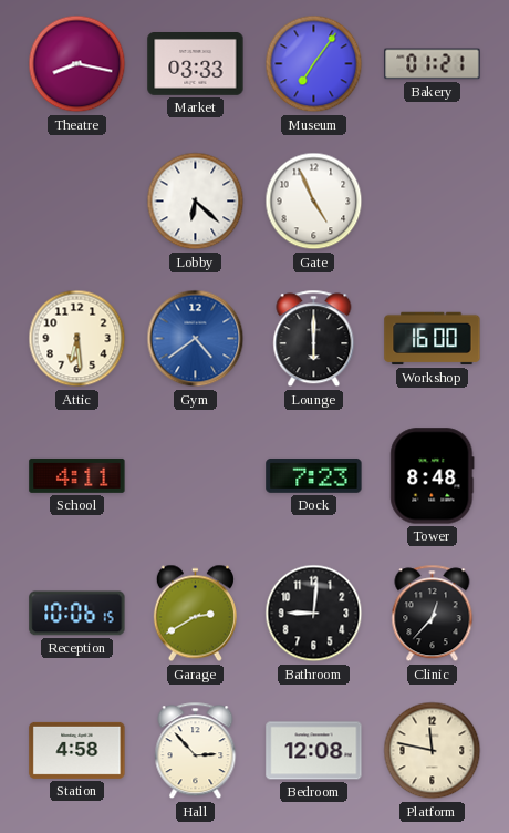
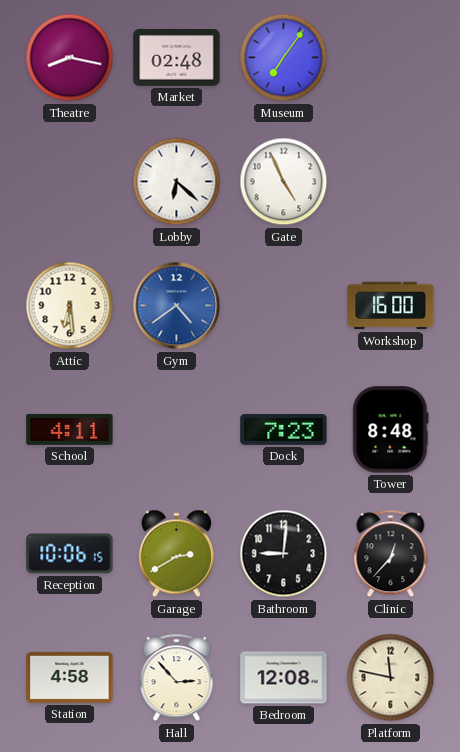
Market: 03:33 -> 02:48
Bakery: 01:21 -> none
Lounge: 6:00 -> none
